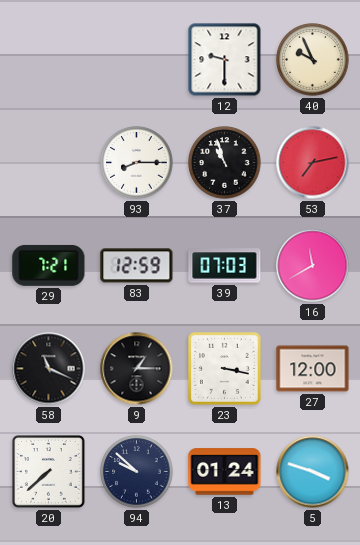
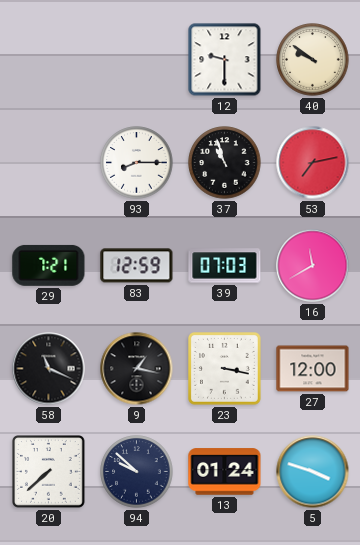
40: 9:56 -> 9:51
9: 1:15 -> 1:17
